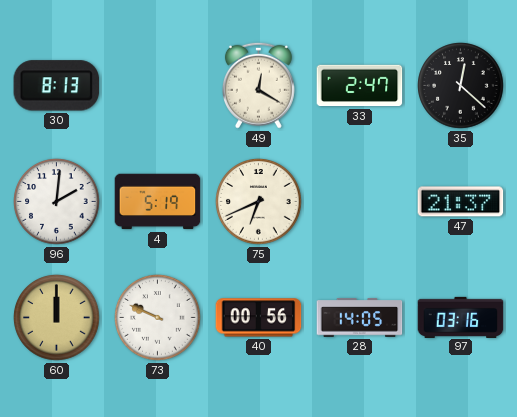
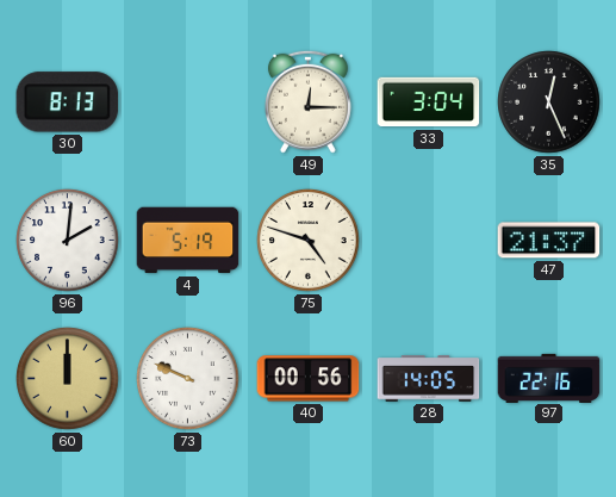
49: 12:20 -> 12:15
33: 2:47 -> 3:04
35: 12:22 -> 12:26
75: 6:41 -> 4:48
97: 03:16 -> 22:16
